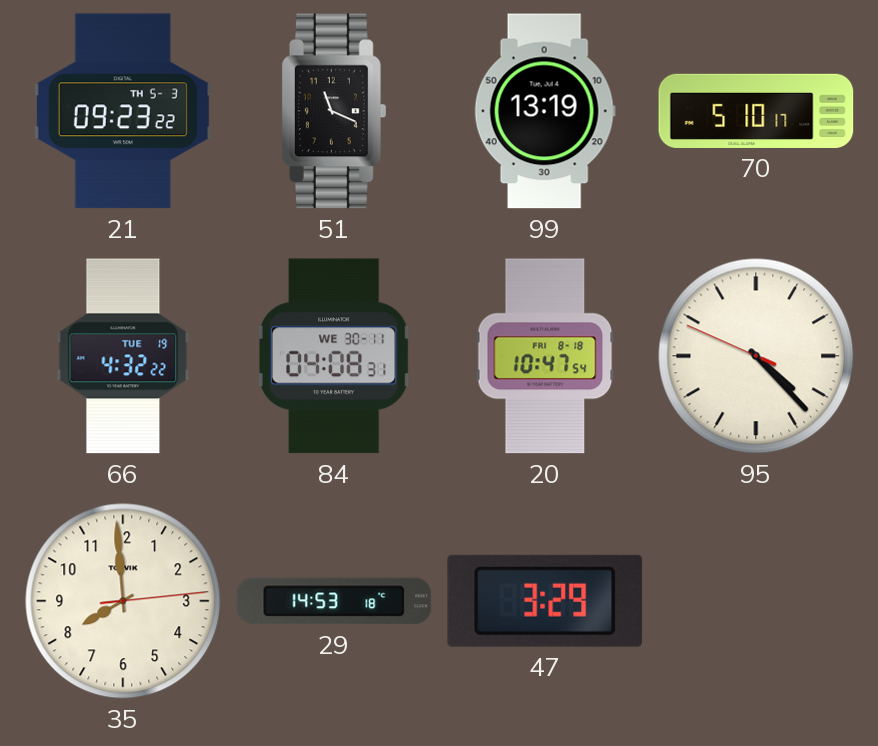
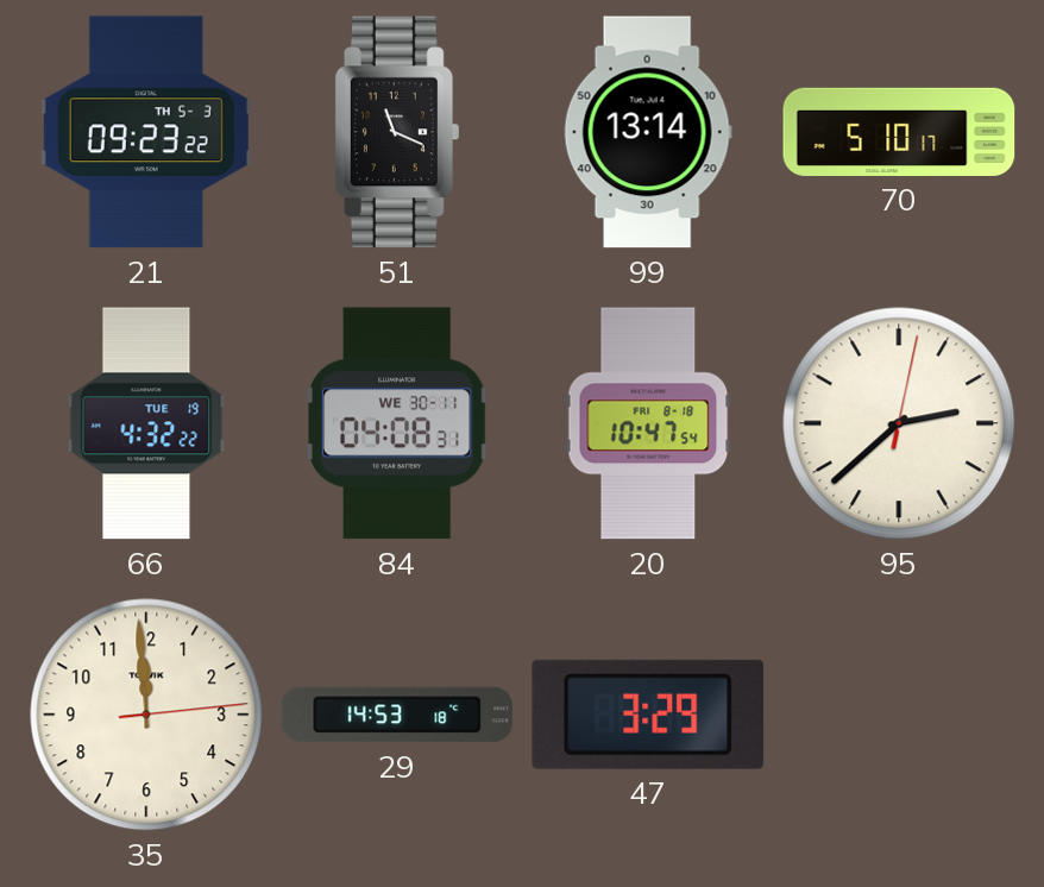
99: 13:19 -> 13:14
95: 4:22 -> 2:38
35: 7:59 -> 11:59
